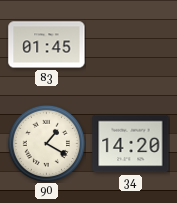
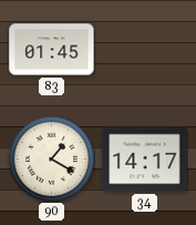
34: 14:20 -> 14:17
